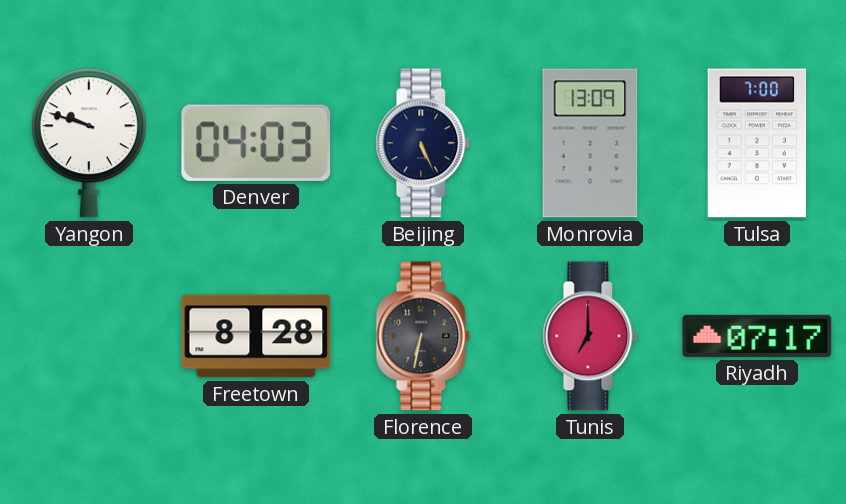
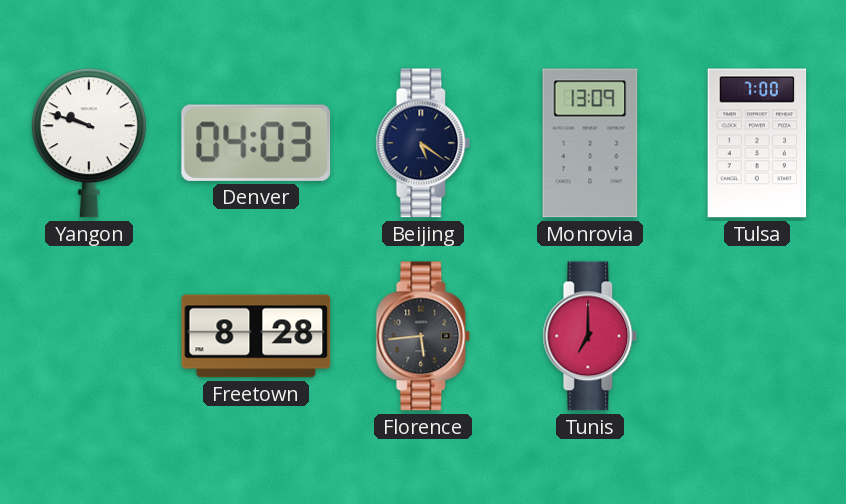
Beijing: 5:26 -> 5:21
Florence: 6:32 -> 5:44
Riyadh: 07:17 -> none
